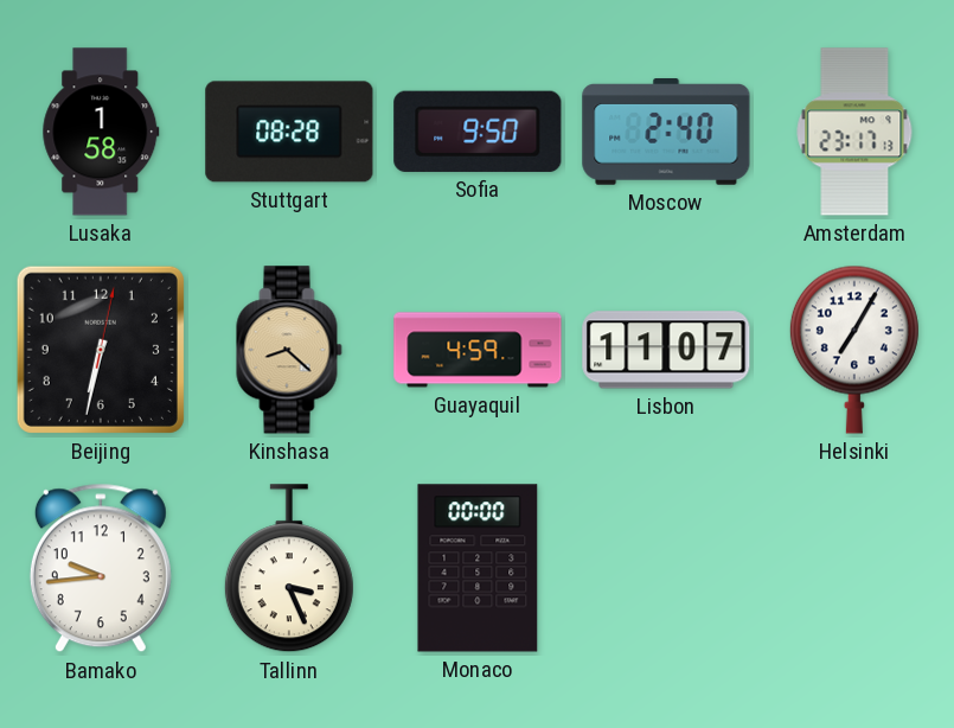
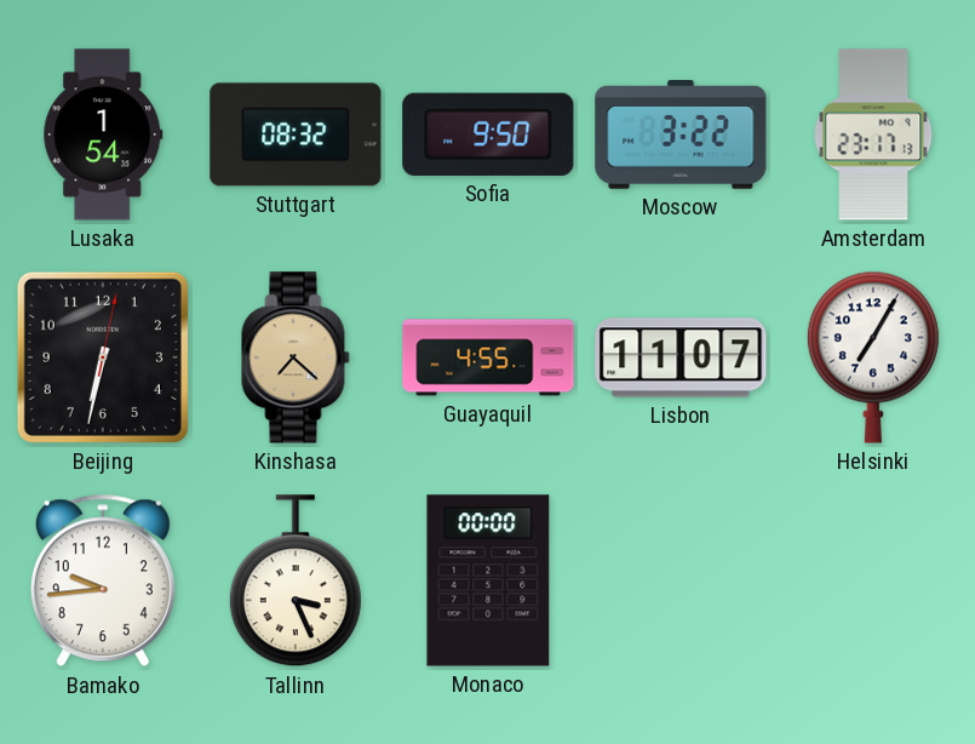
Lusaka: 1:58 -> 1:54
Stuttgart: 08:28 -> 08:32
Moscow: 2:40 -> 3:22
Kinshasa: 8:22 -> 7:22
Guayaquil: 4:59 -> 4:55
